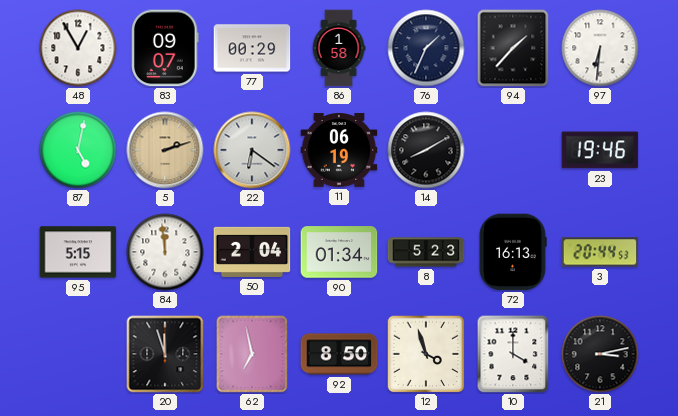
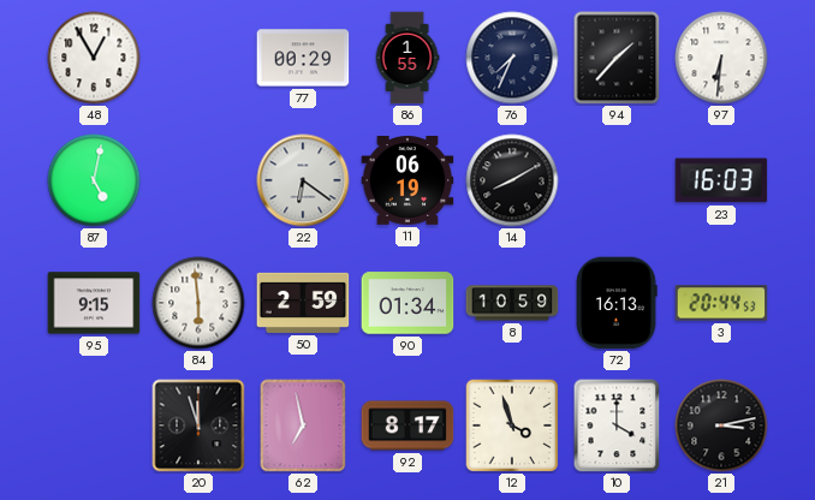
83: 09:07 -> none
86: 1:58 -> 1:55
76: 1:34 -> 7:34
5: 2:12 -> none
23: 19:46 -> 16:03
95: 5:15 -> 9:15
84: 11:59 -> 5:59
50: 2:04 -> 2:59
8: 5:23 -> 10:59
92: 8:50 -> 8:17
